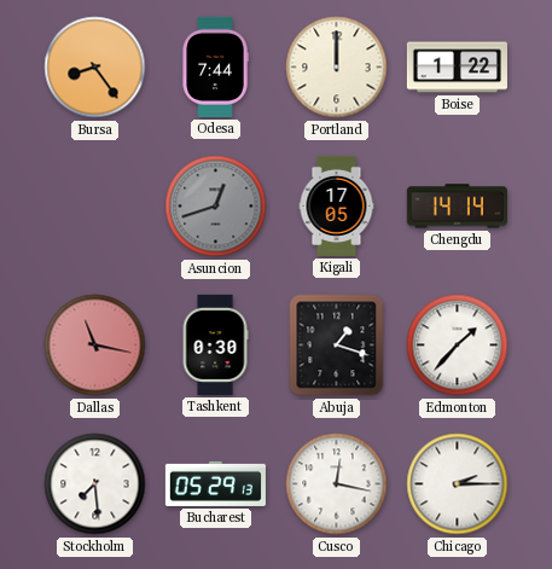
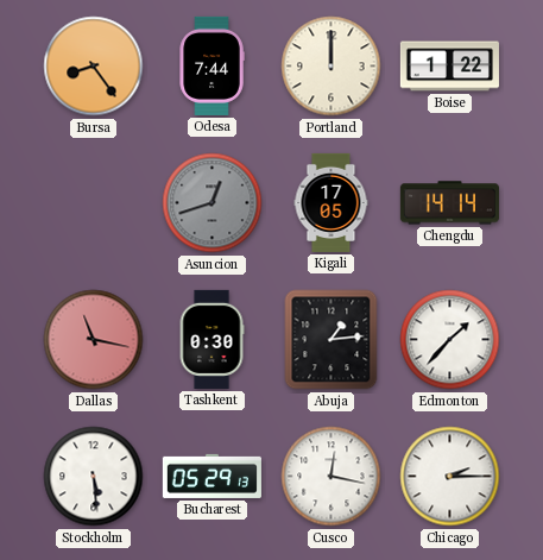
Abuja: 1:18 -> 1:14
Stockholm: 7:29 -> 5:29
